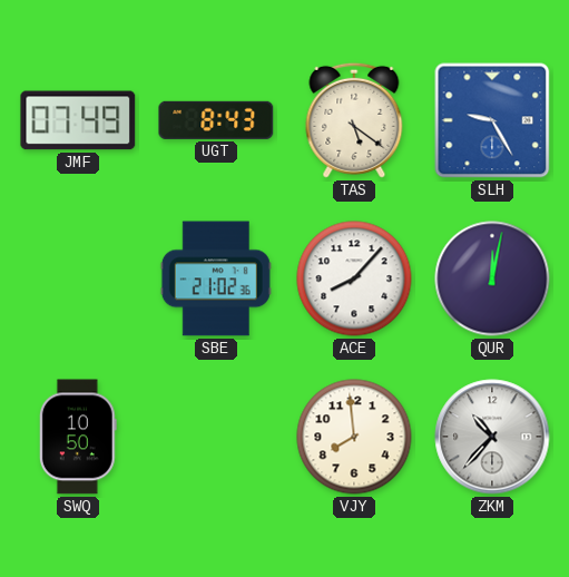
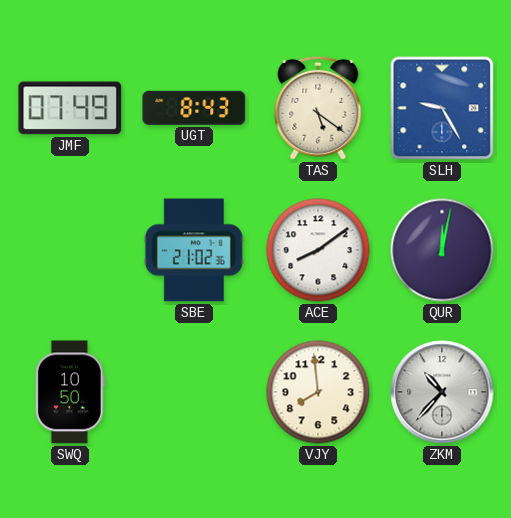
ACE: 8:07 -> 8:09
